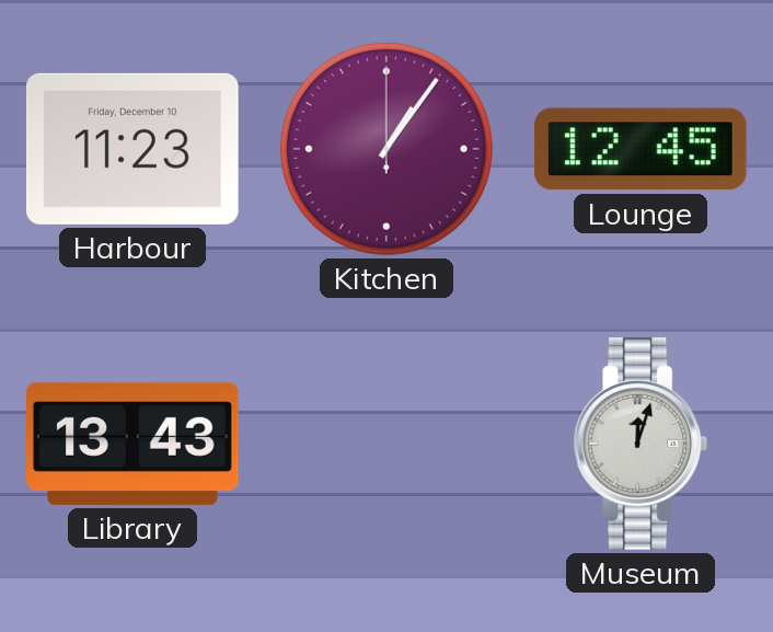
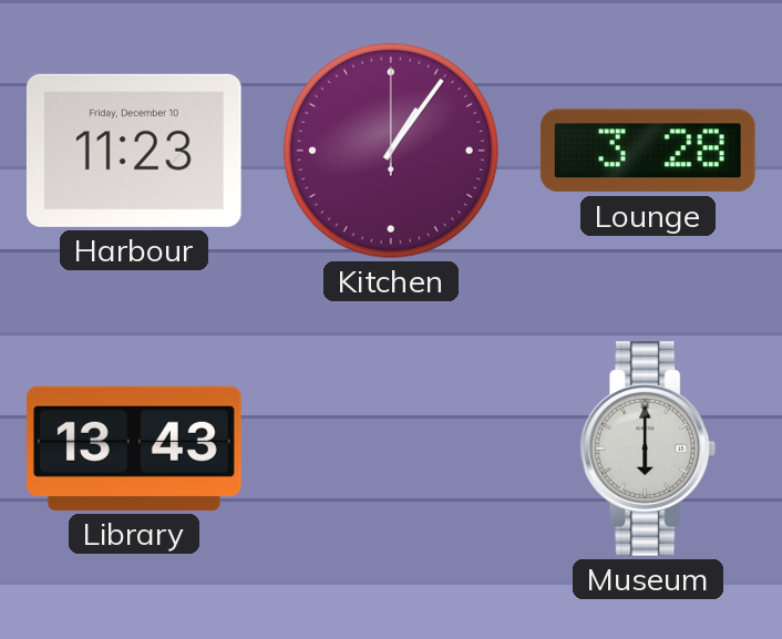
Lounge: 12:45 -> 3:28
Museum: 12:03 -> 6:00
